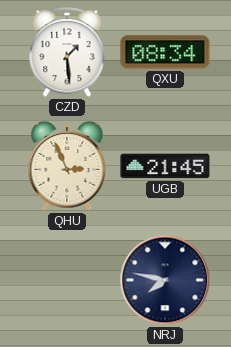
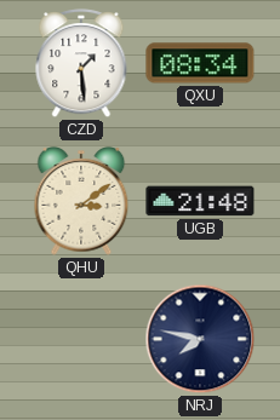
QHU: 2:56 -> 3:09
UGB: 21:45 -> 21:48
